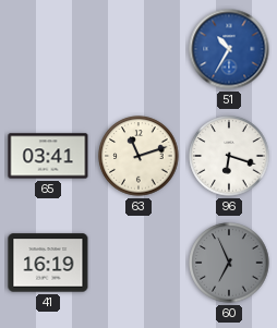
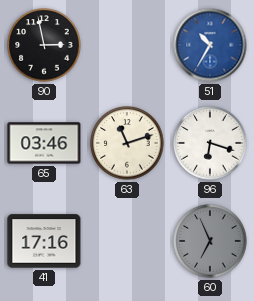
90: none -> 2:58
65: 03:41 -> 03:46
41: 16:19 -> 17:16
